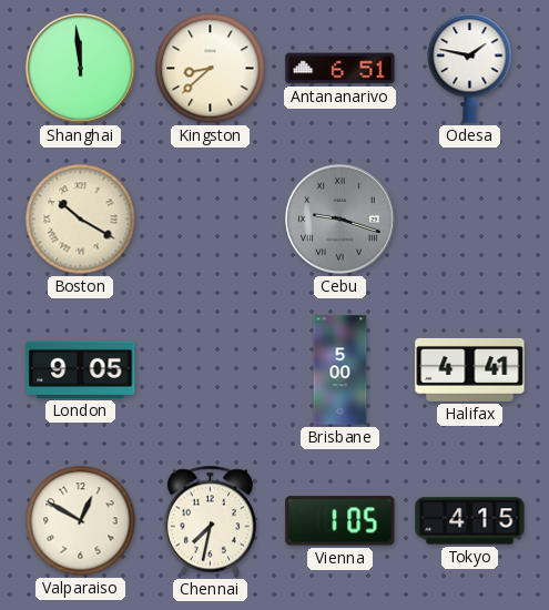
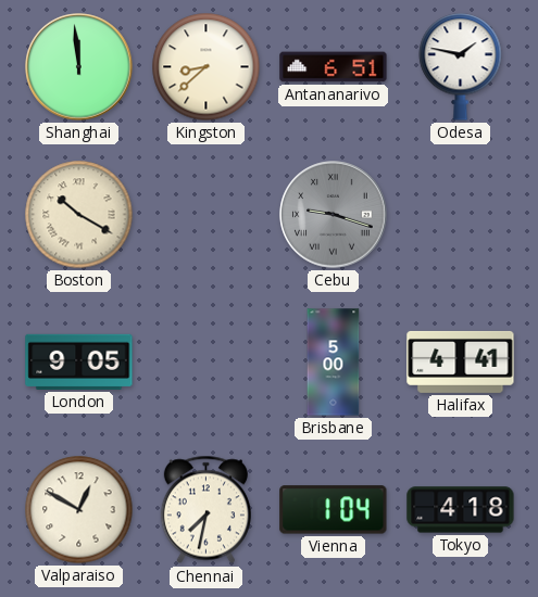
Vienna: 1:05 -> 1:04
Tokyo: 4:15 -> 4:18
